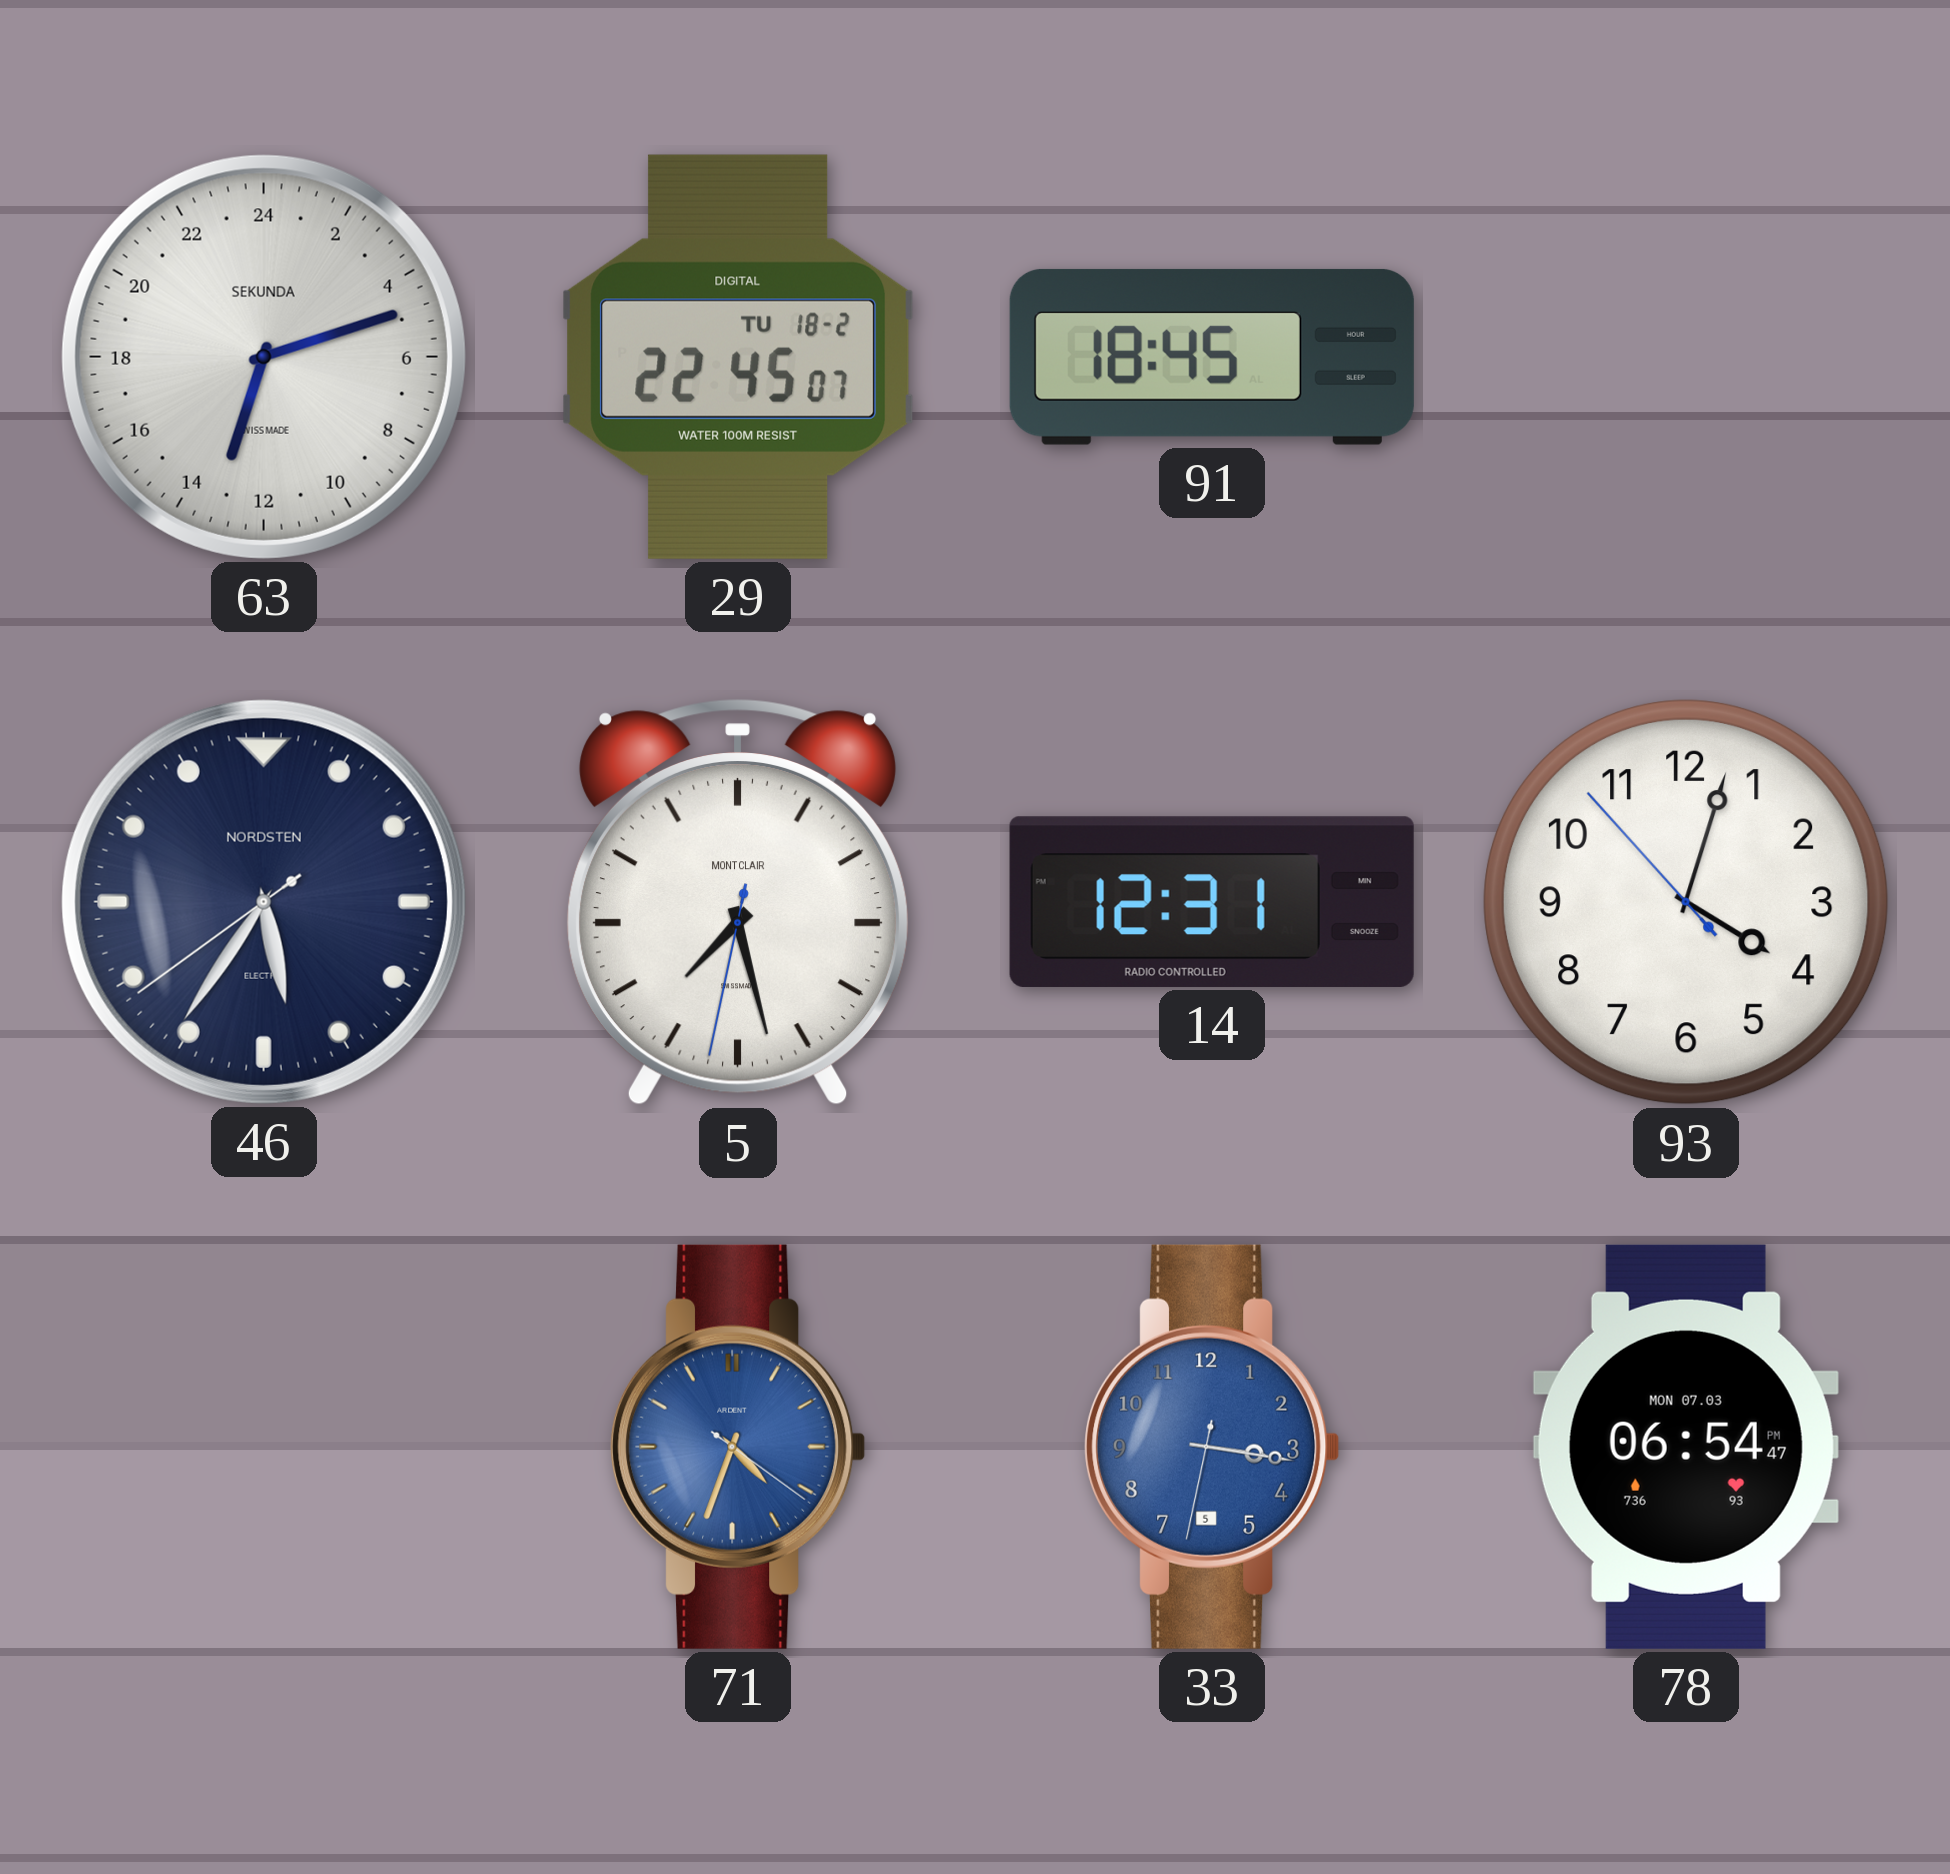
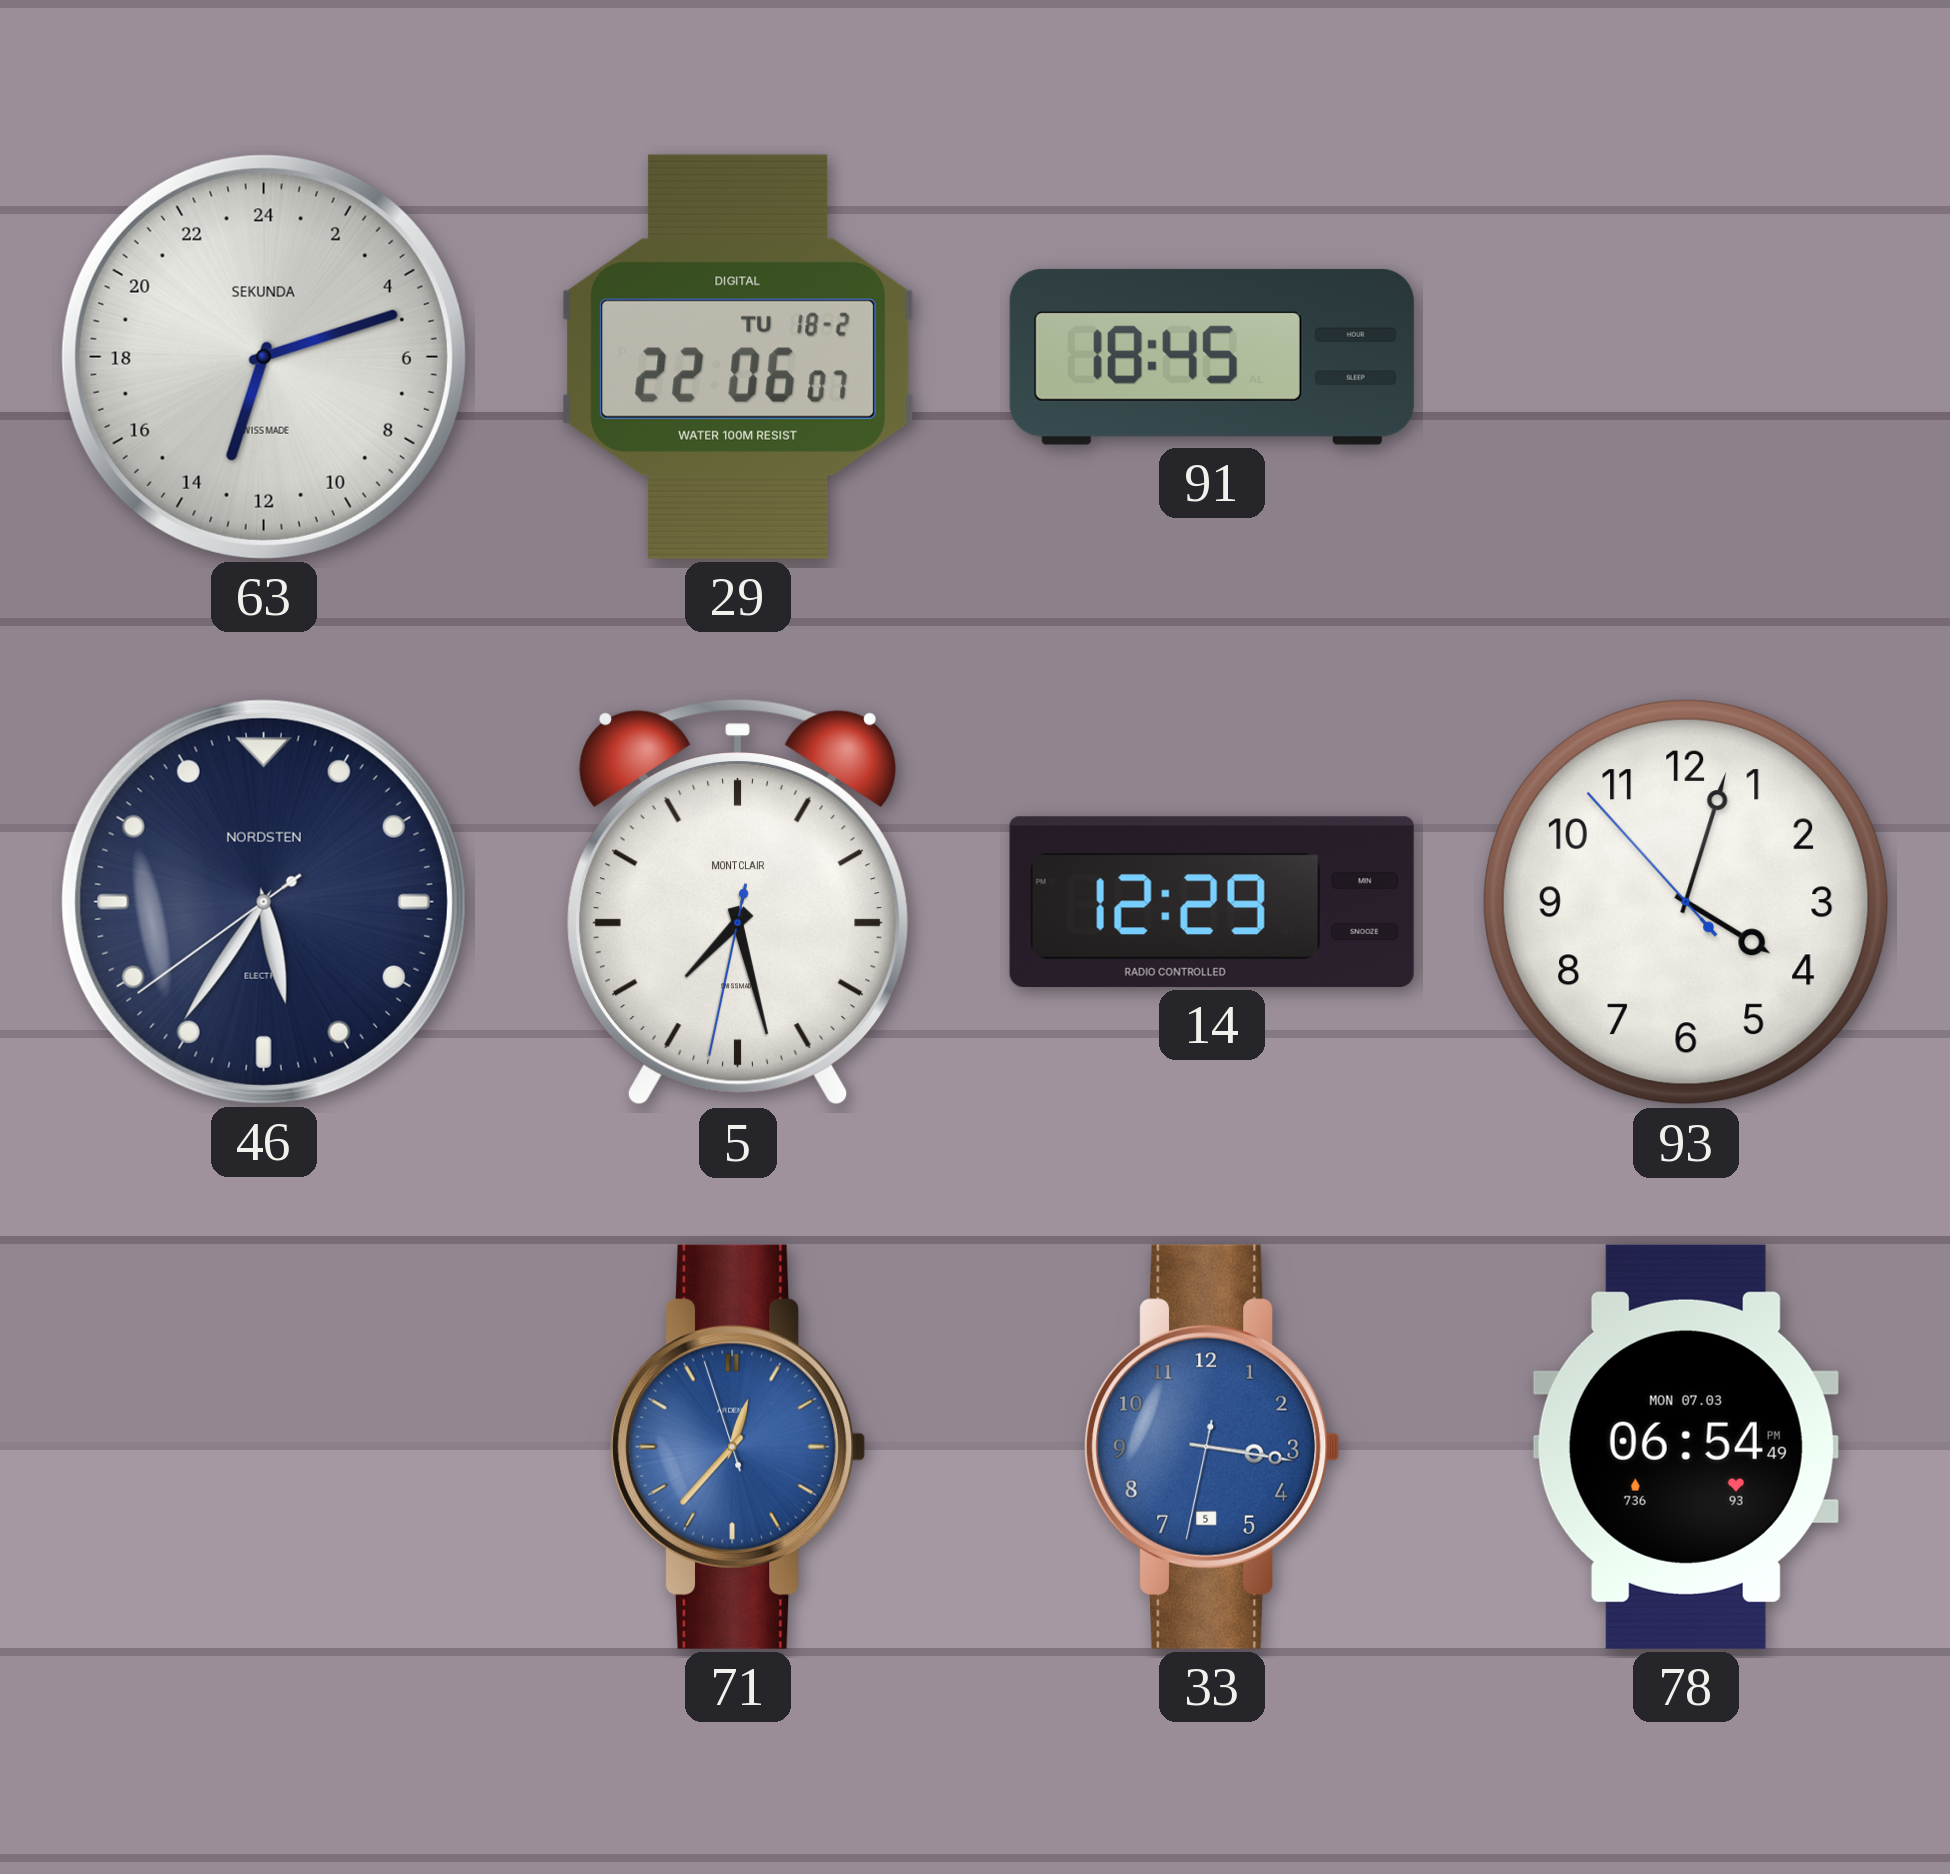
29: 22:45 -> 22:06
14: 12:31 -> 12:29
71: 4:33 -> 12:36
78: 06:54:47 PM -> 06:54:49 PM
